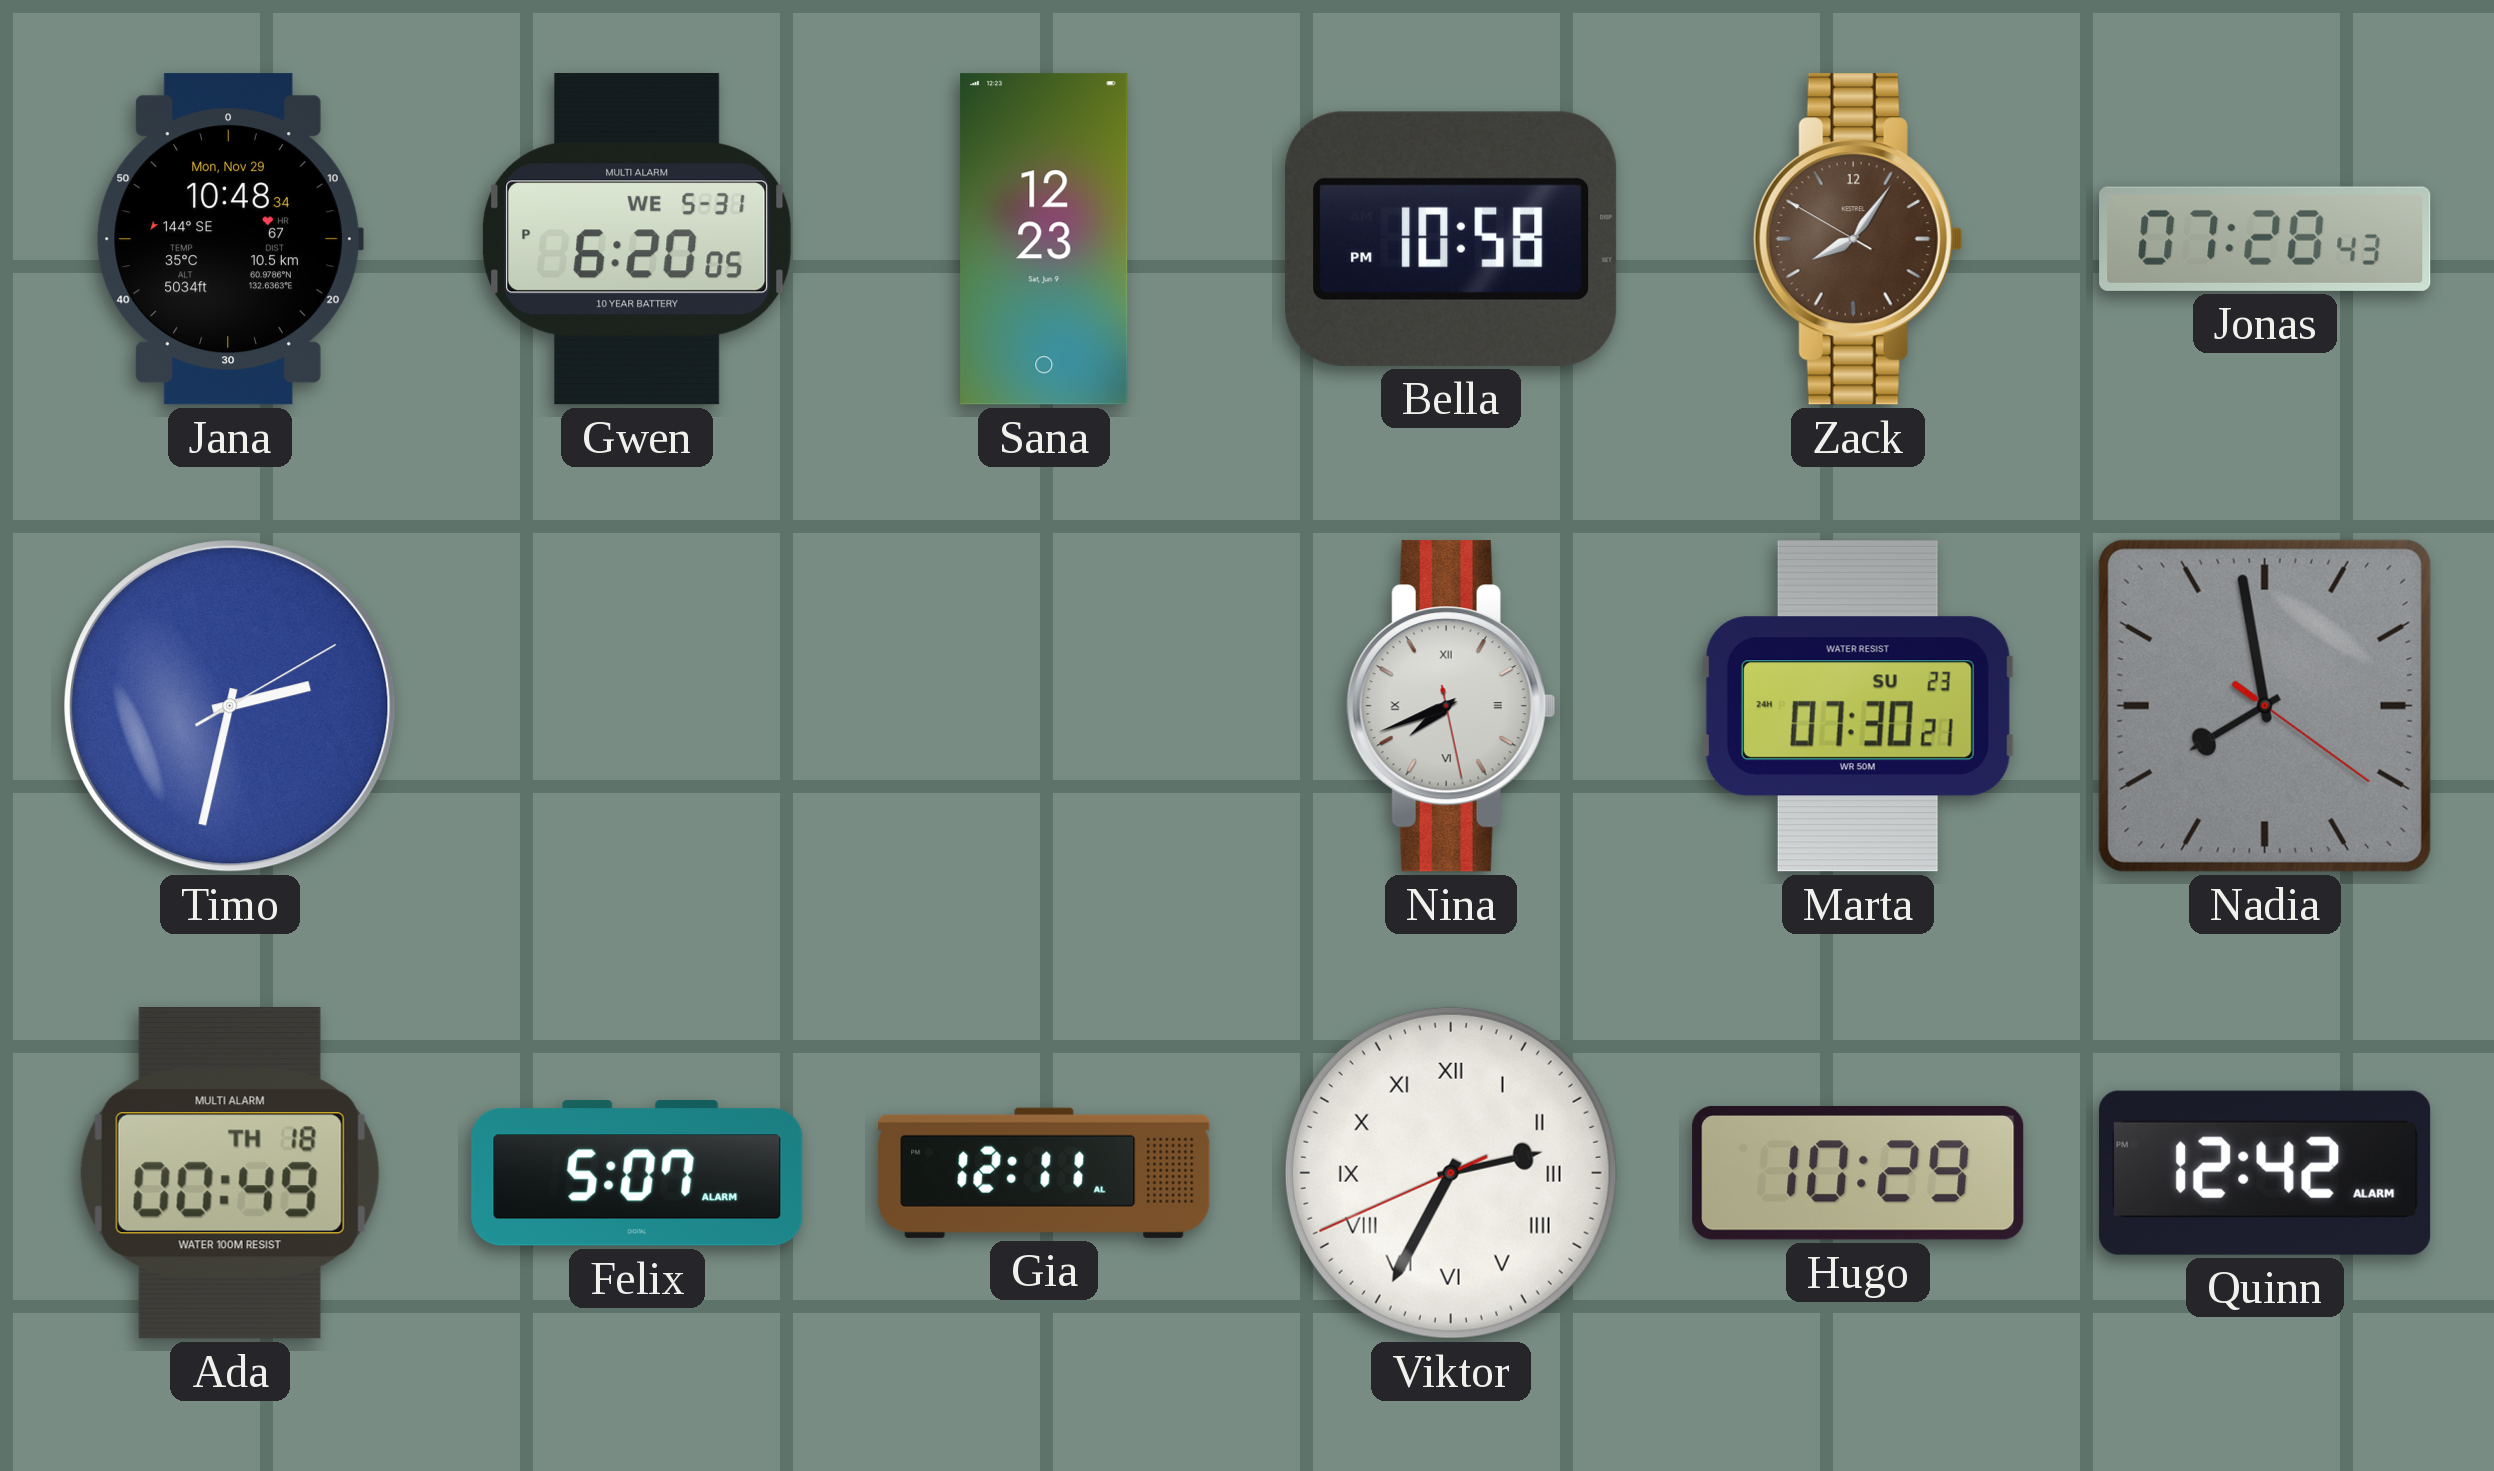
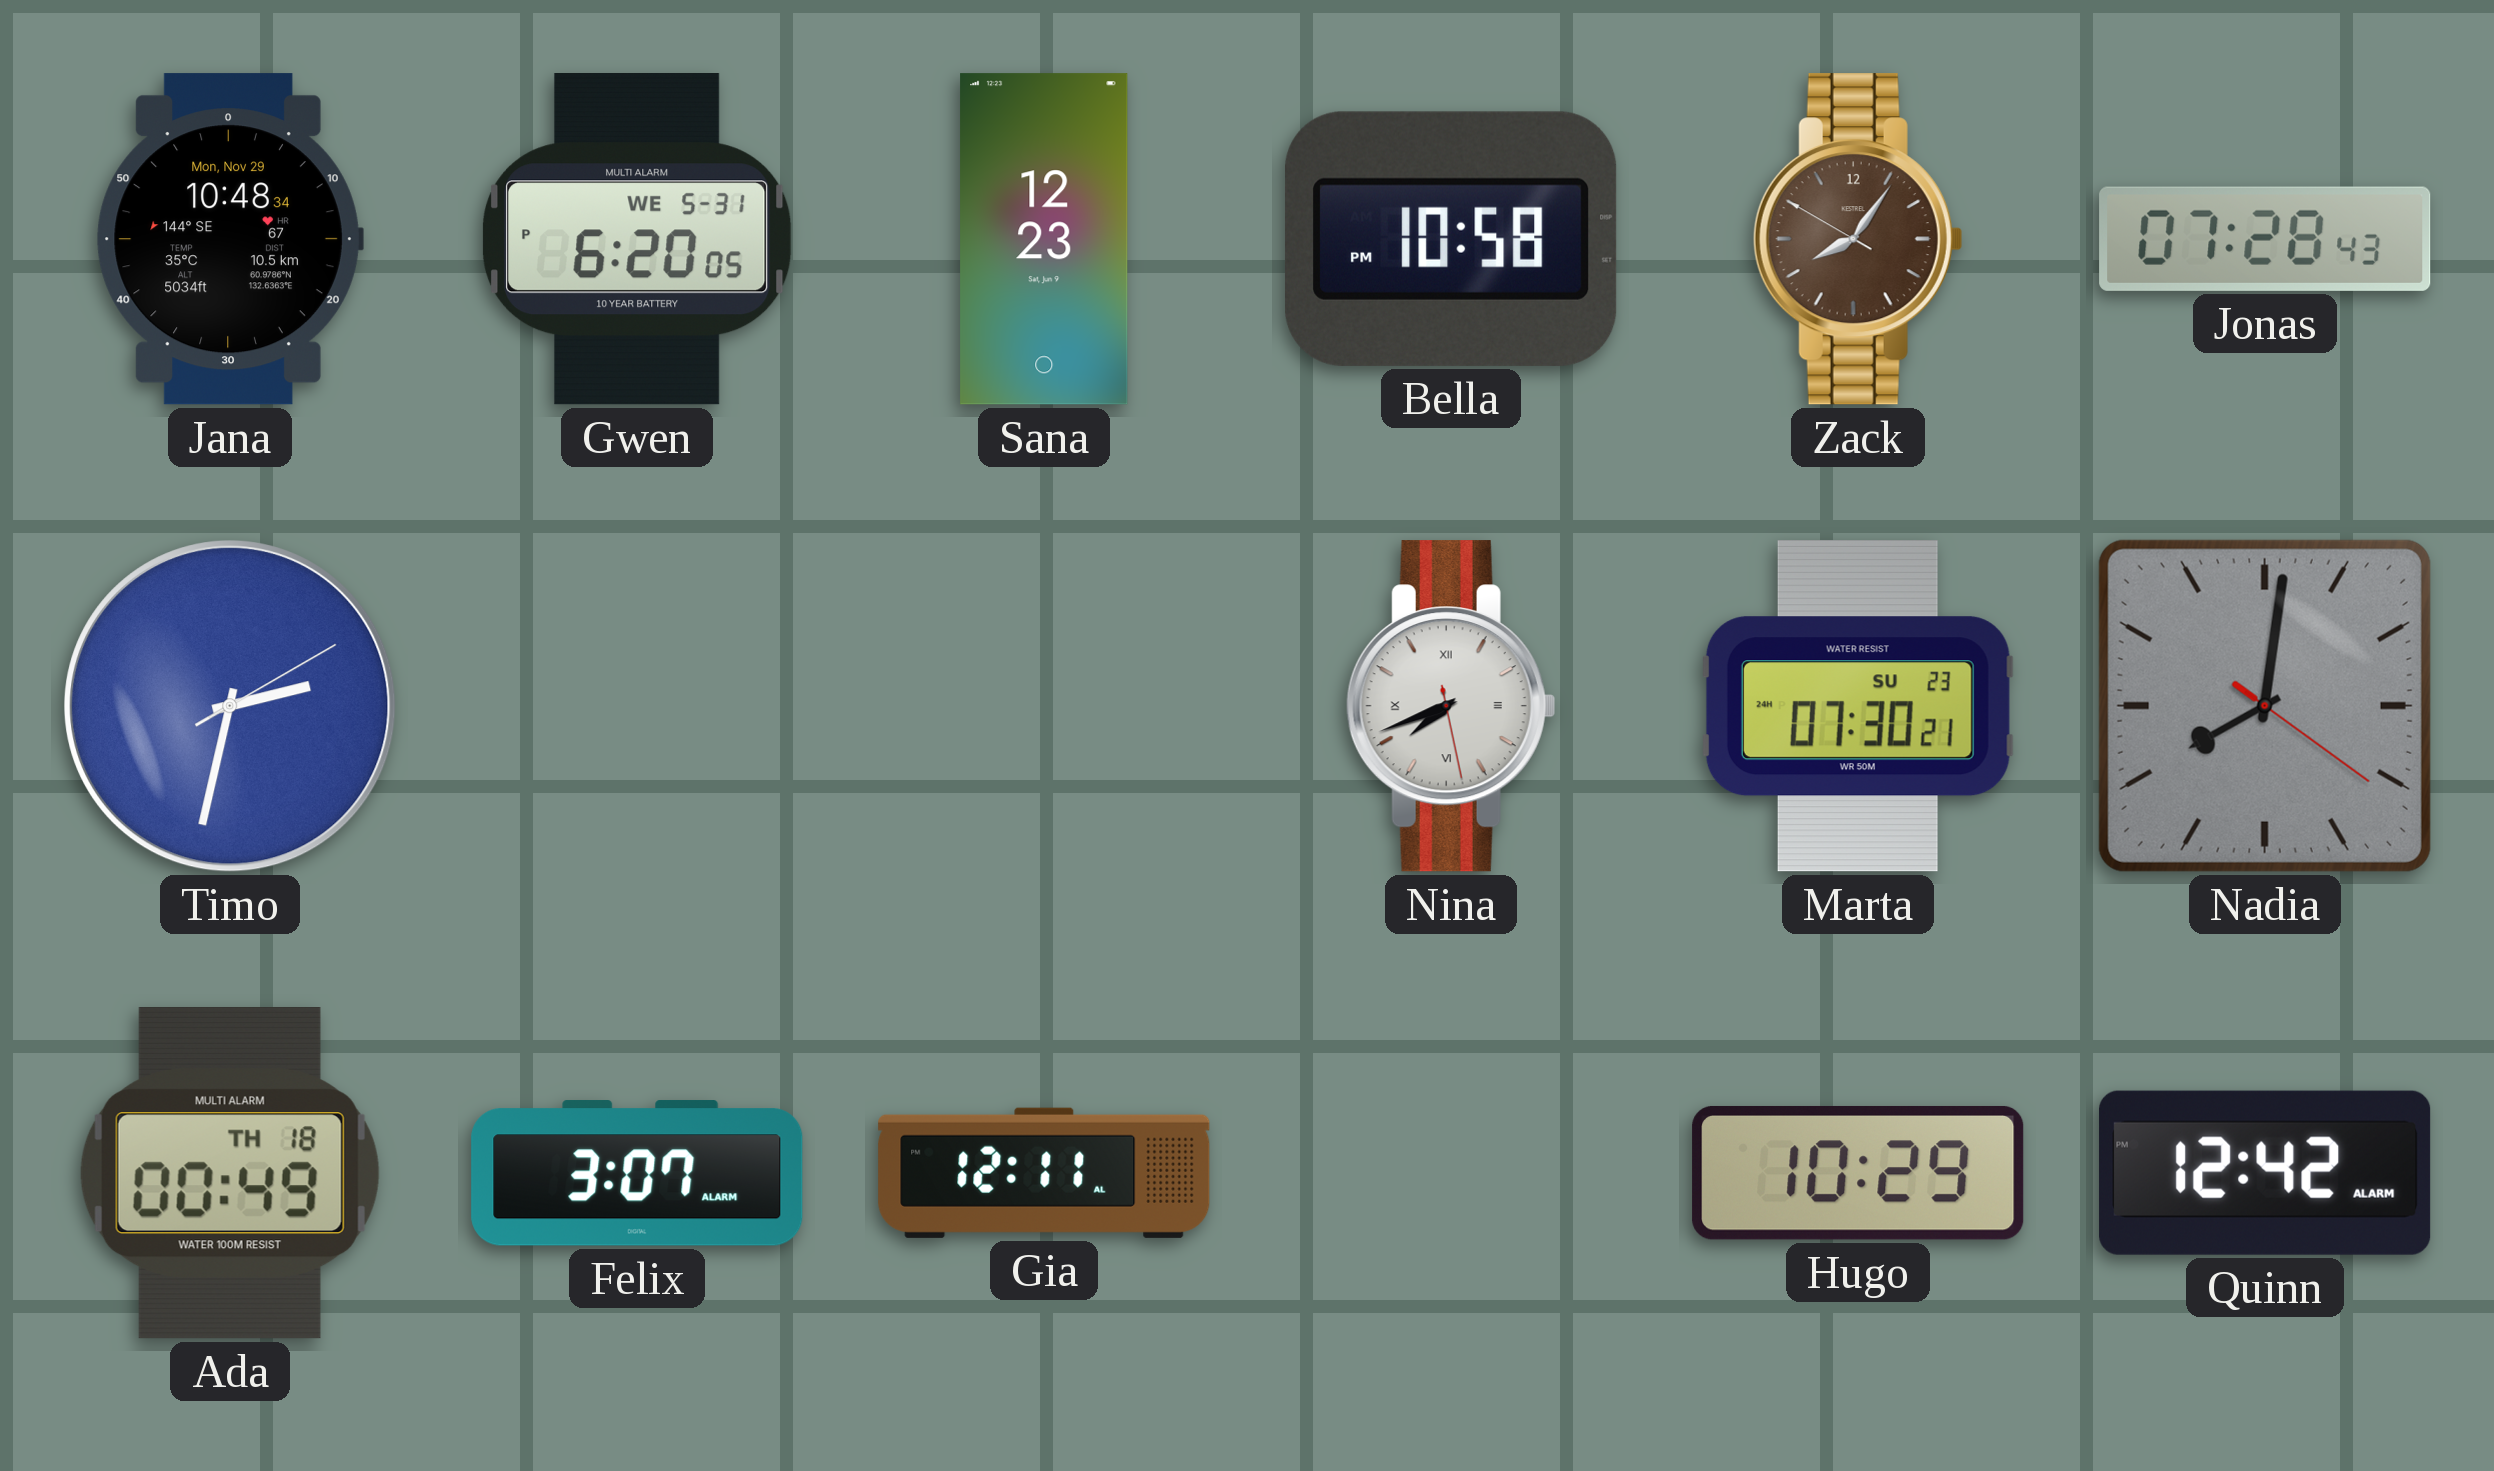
Nadia: 7:58 -> 8:01
Felix: 5:07 -> 3:07
Viktor: 2:34 -> none
